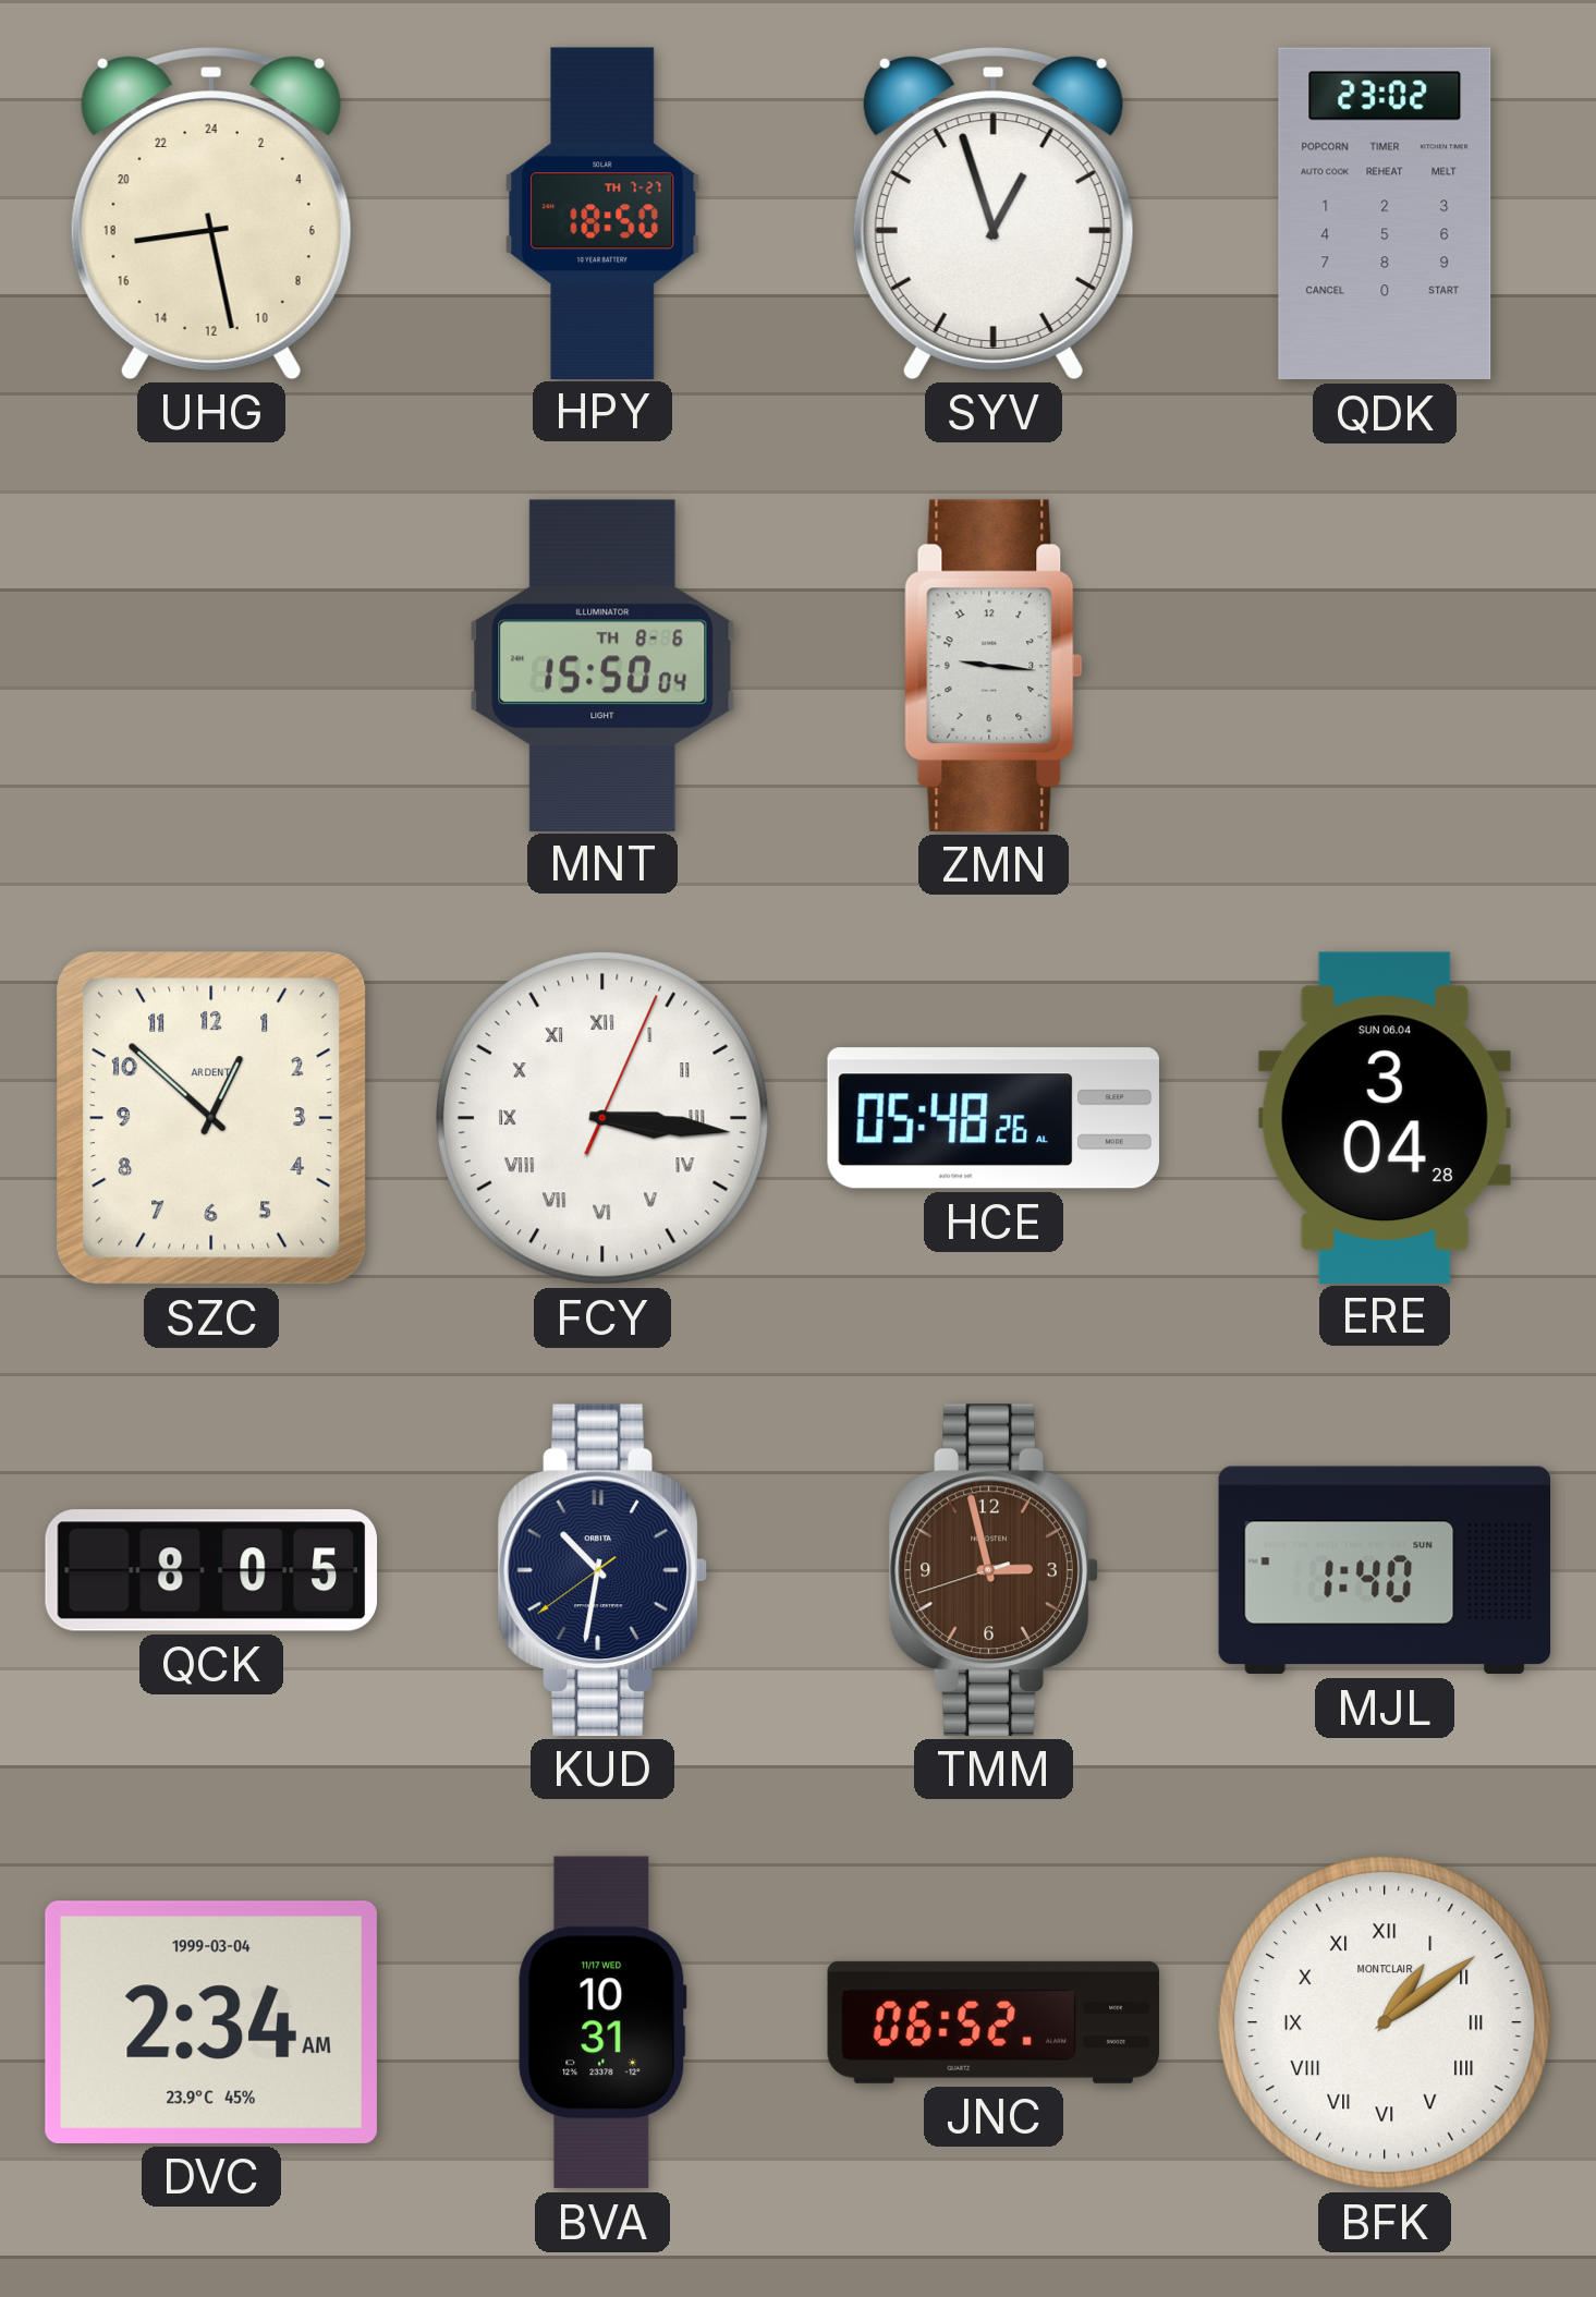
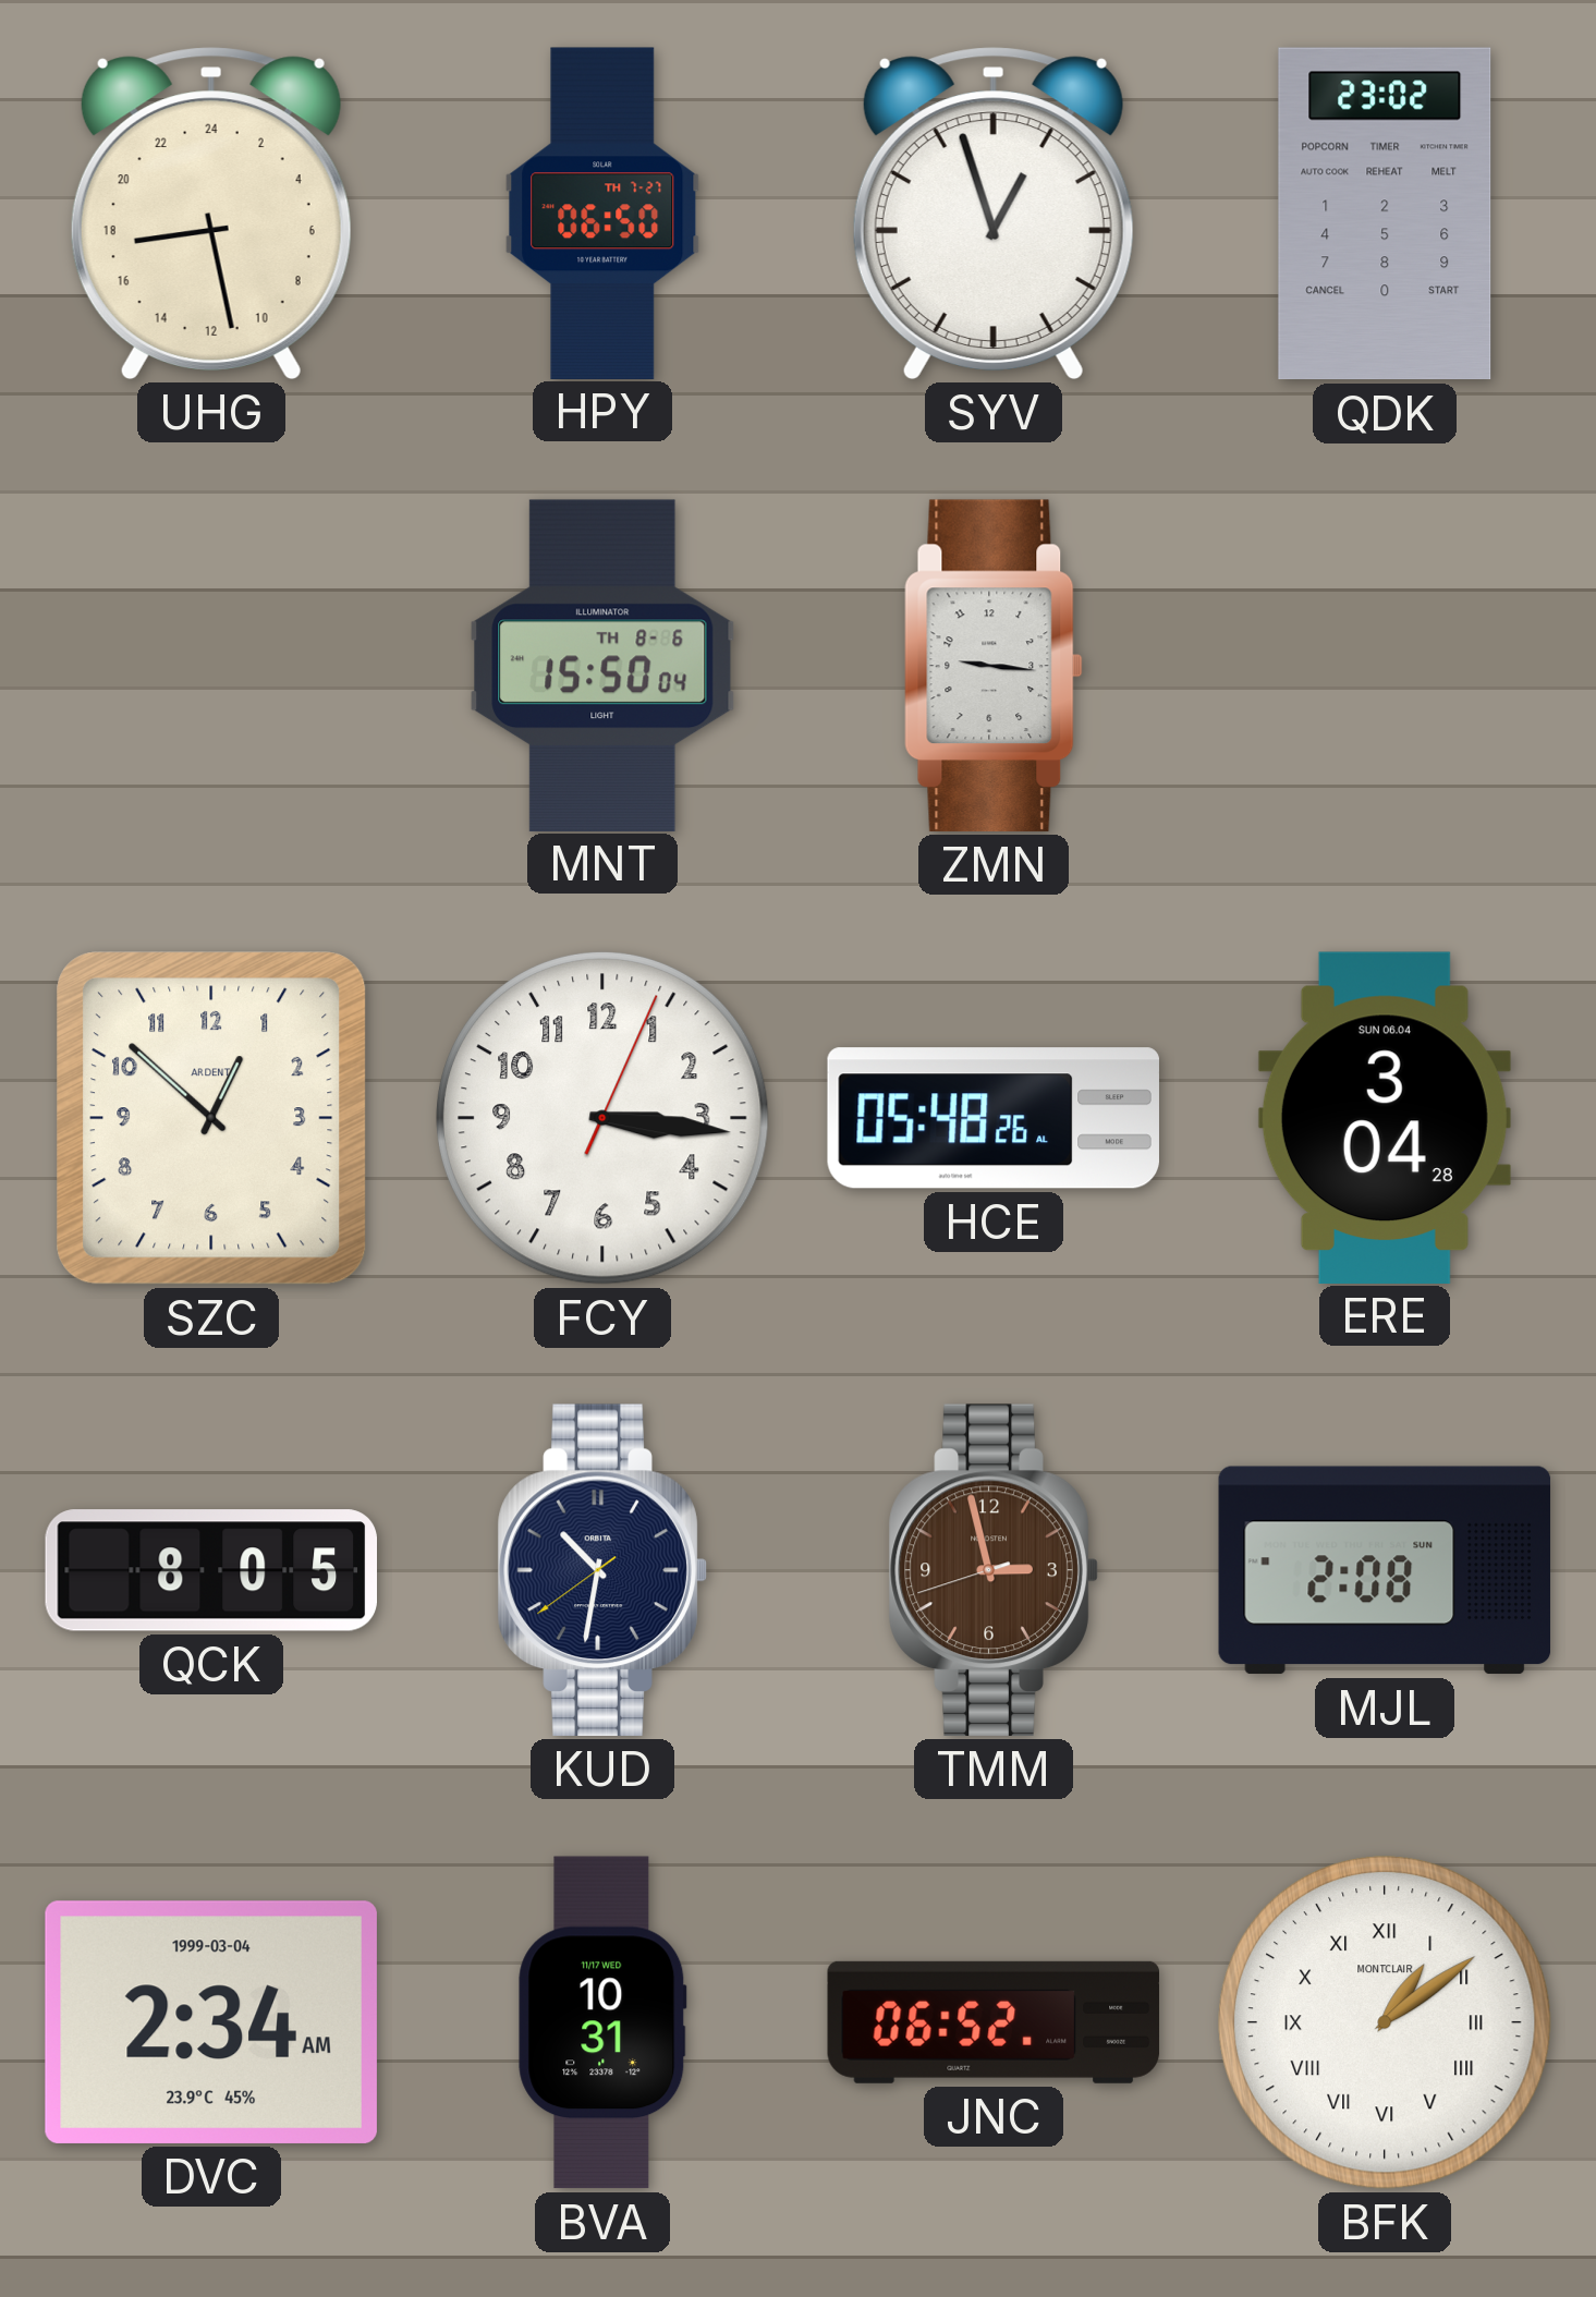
HPY: 18:50 -> 06:50
FCY numerals: Roman -> Arabic
MJL: 1:40 -> 2:08
